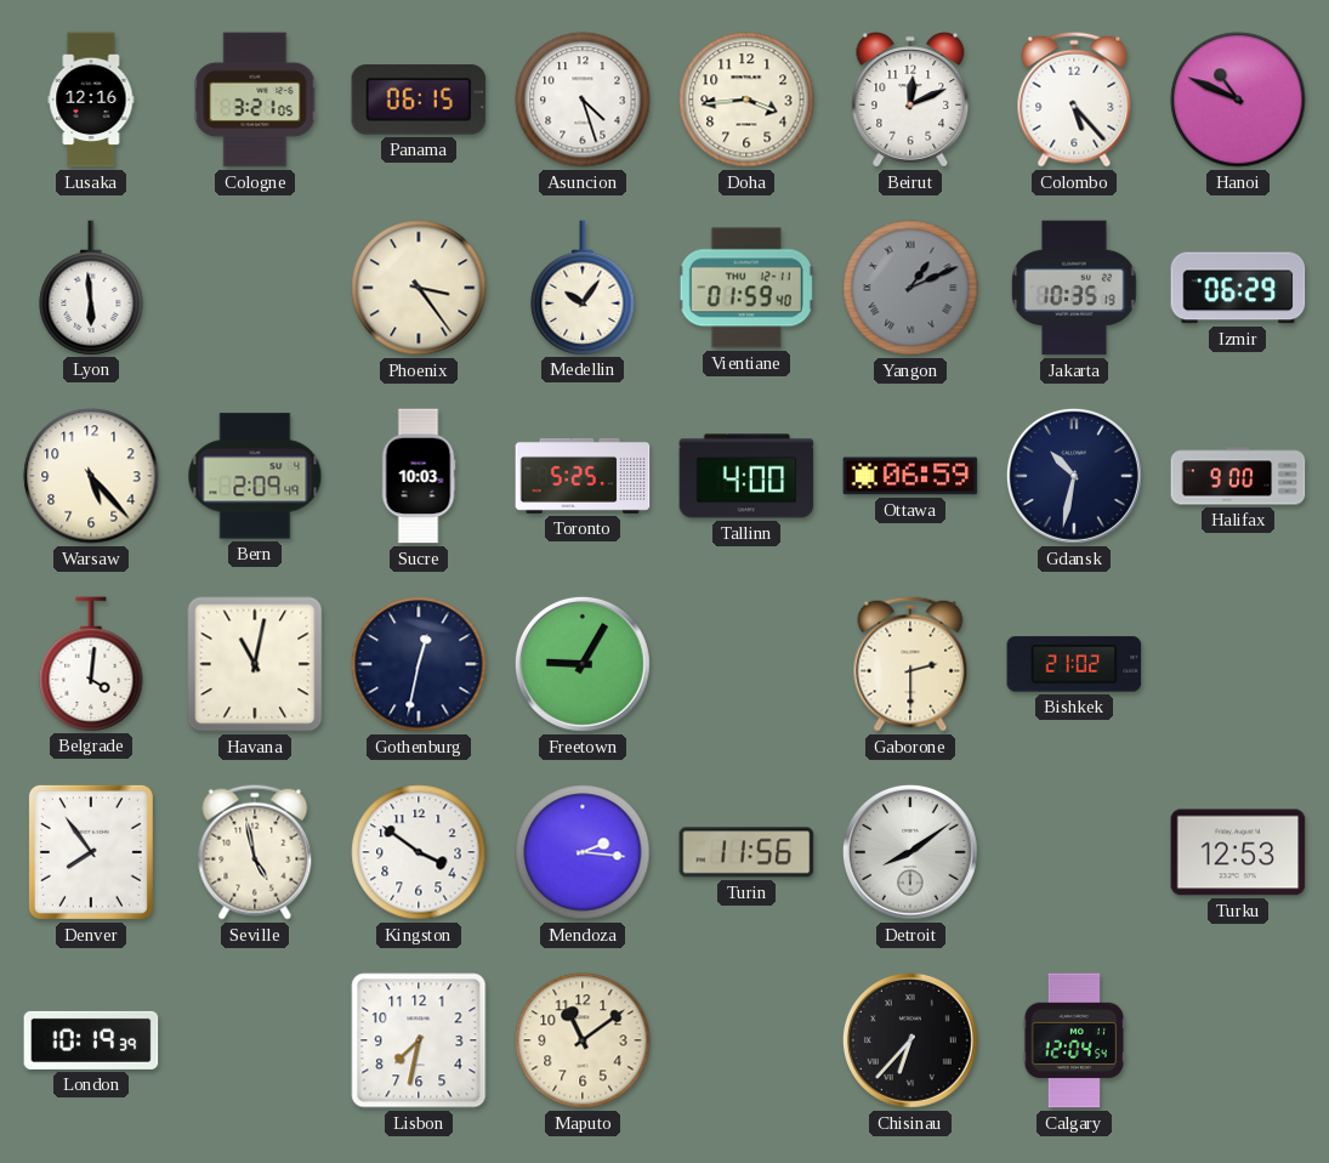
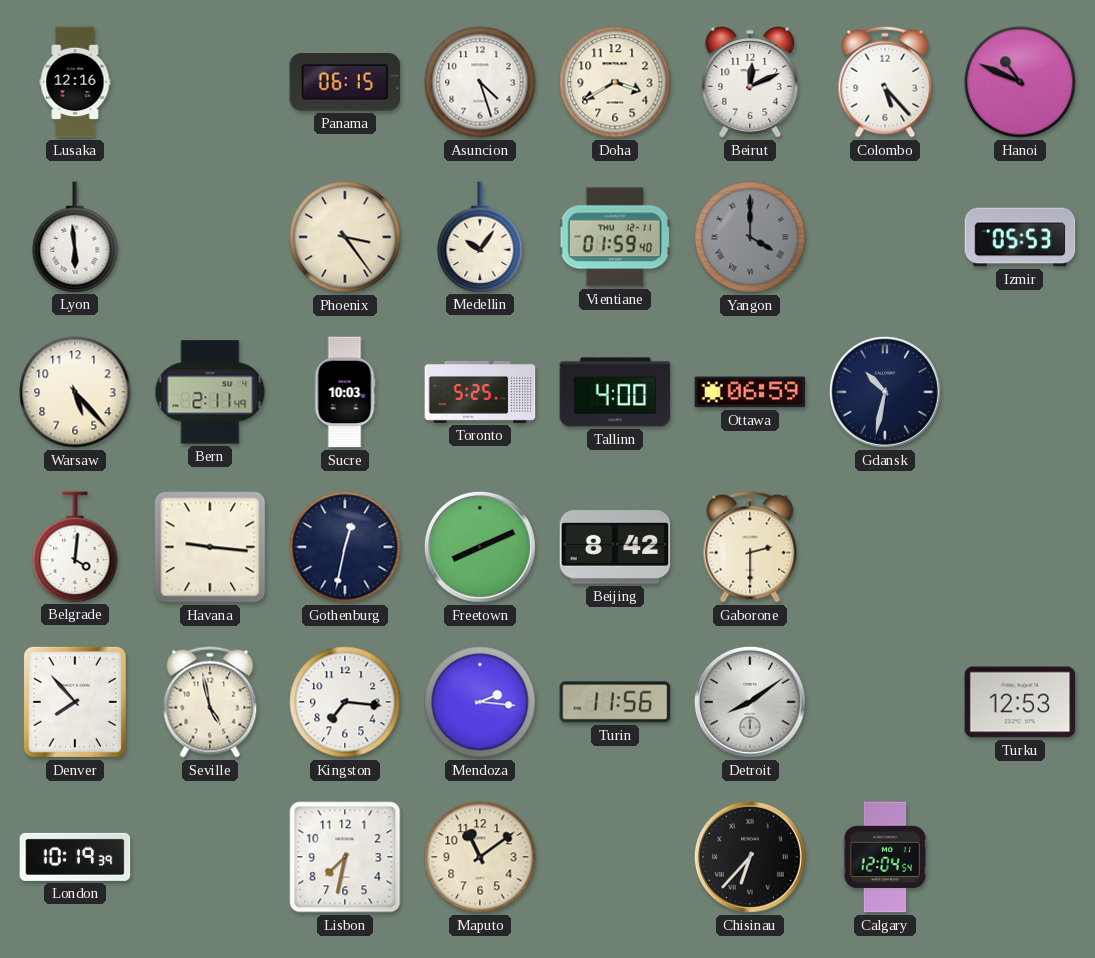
Cologne: 3:21 -> none
Doha: 3:44 -> 3:40
Yangon: 1:11 -> 4:00
Jakarta: 10:35 -> none
Izmir: 06:29 -> 05:53
Bern: 2:09 -> 2:11
Halifax: 9:00 -> none
Havana: 11:02 -> 9:16
Freetown: 9:05 -> 8:11
Beijing: none -> 8:42
Bishkek: 21:02 -> none
Denver: 7:54 -> 7:53
Kingston: 3:51 -> 7:16
